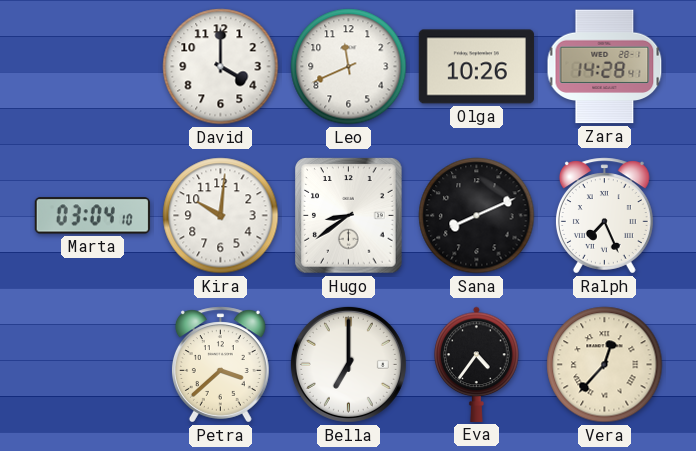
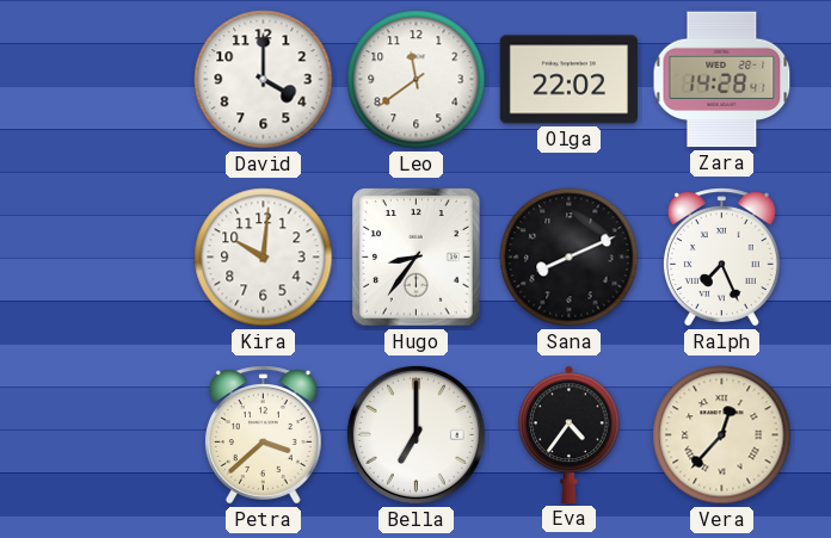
Leo: 11:41 -> 11:39
Olga: 10:26 -> 22:02
Marta: 03:04 -> none
Hugo: 8:39 -> 8:36
